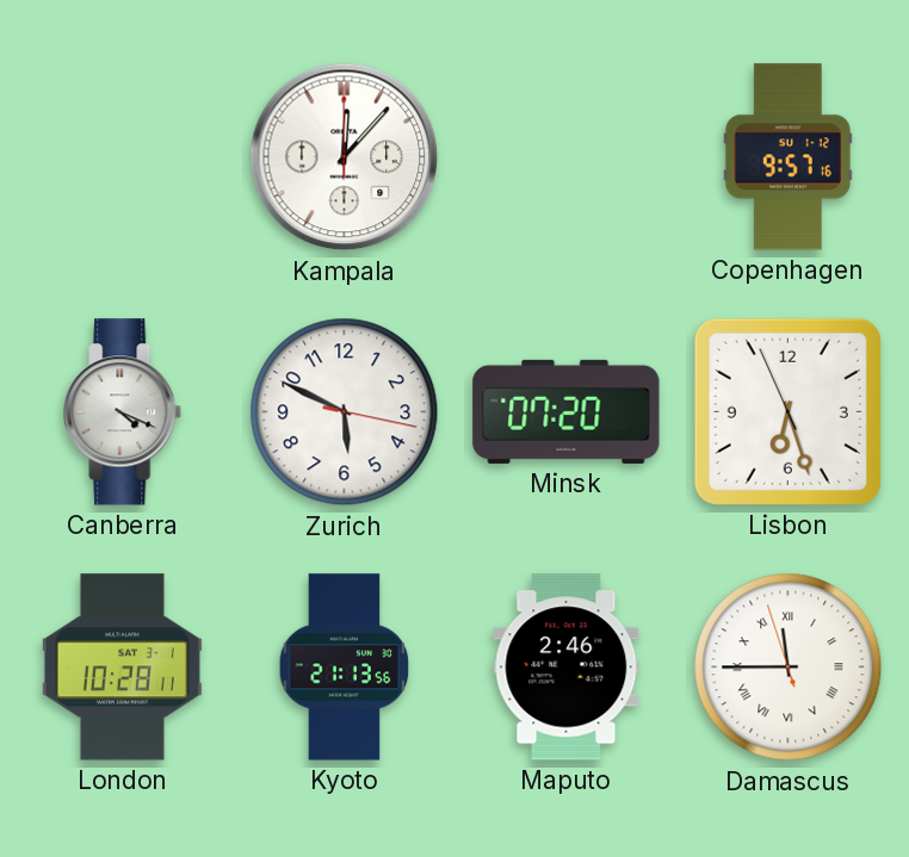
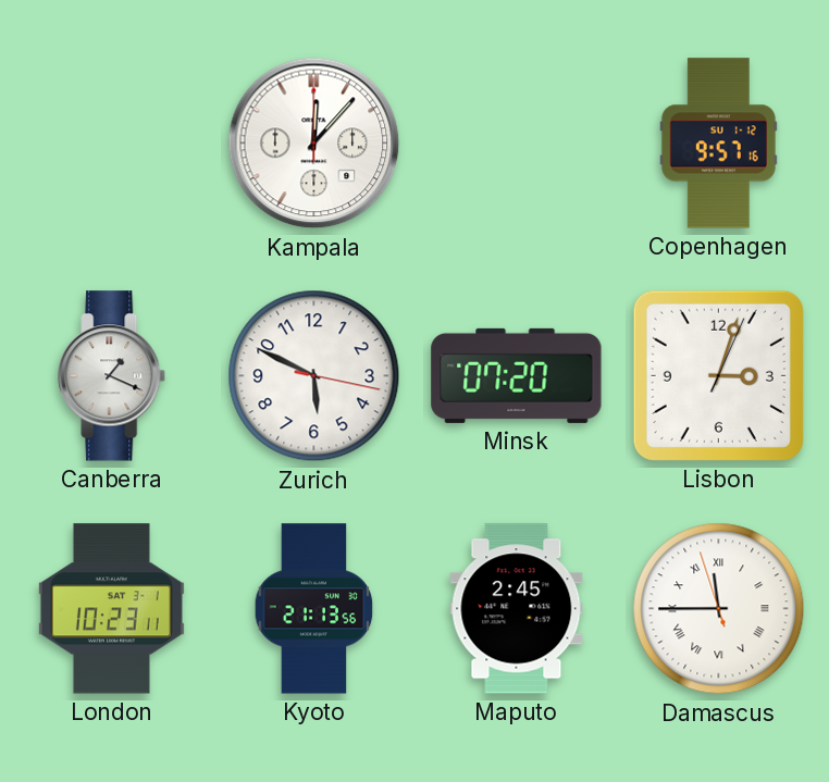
Canberra: 4:19 -> 1:19
Lisbon: 6:26 -> 3:03
London: 10:28 -> 10:23
Maputo: 2:46 -> 2:45
